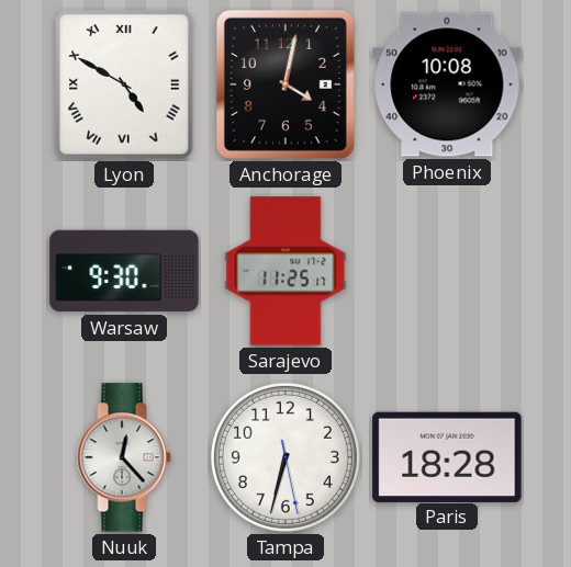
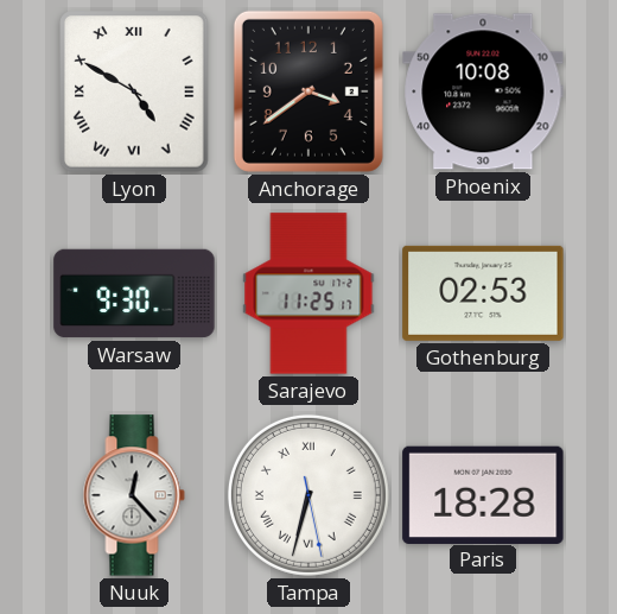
Anchorage: 4:02 -> 3:39
Gothenburg: none -> 02:53
Tampa numerals: Arabic -> Roman
